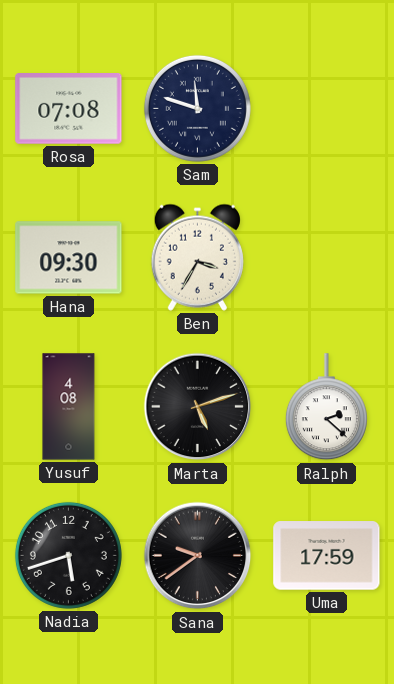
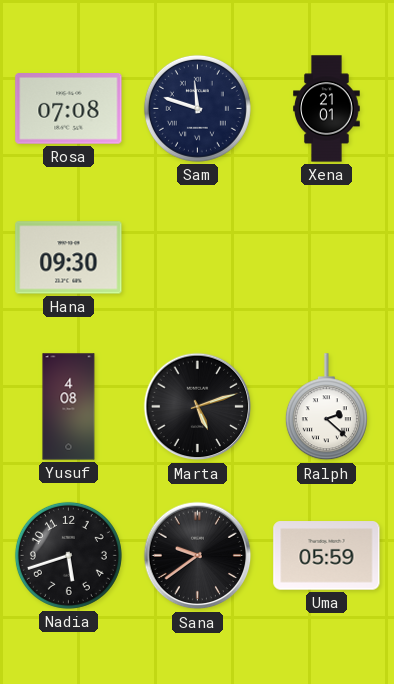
Xena: none -> 21:01
Ben: 3:35 -> none
Uma: 17:59 -> 05:59
